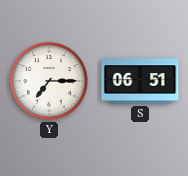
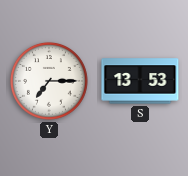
S: 06:51 -> 13:53
